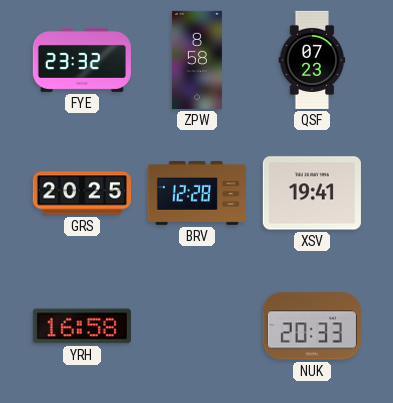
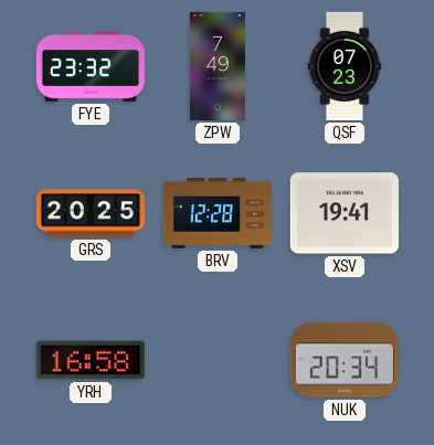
ZPW: 8:58 -> 7:49
NUK: 20:33 -> 20:34
